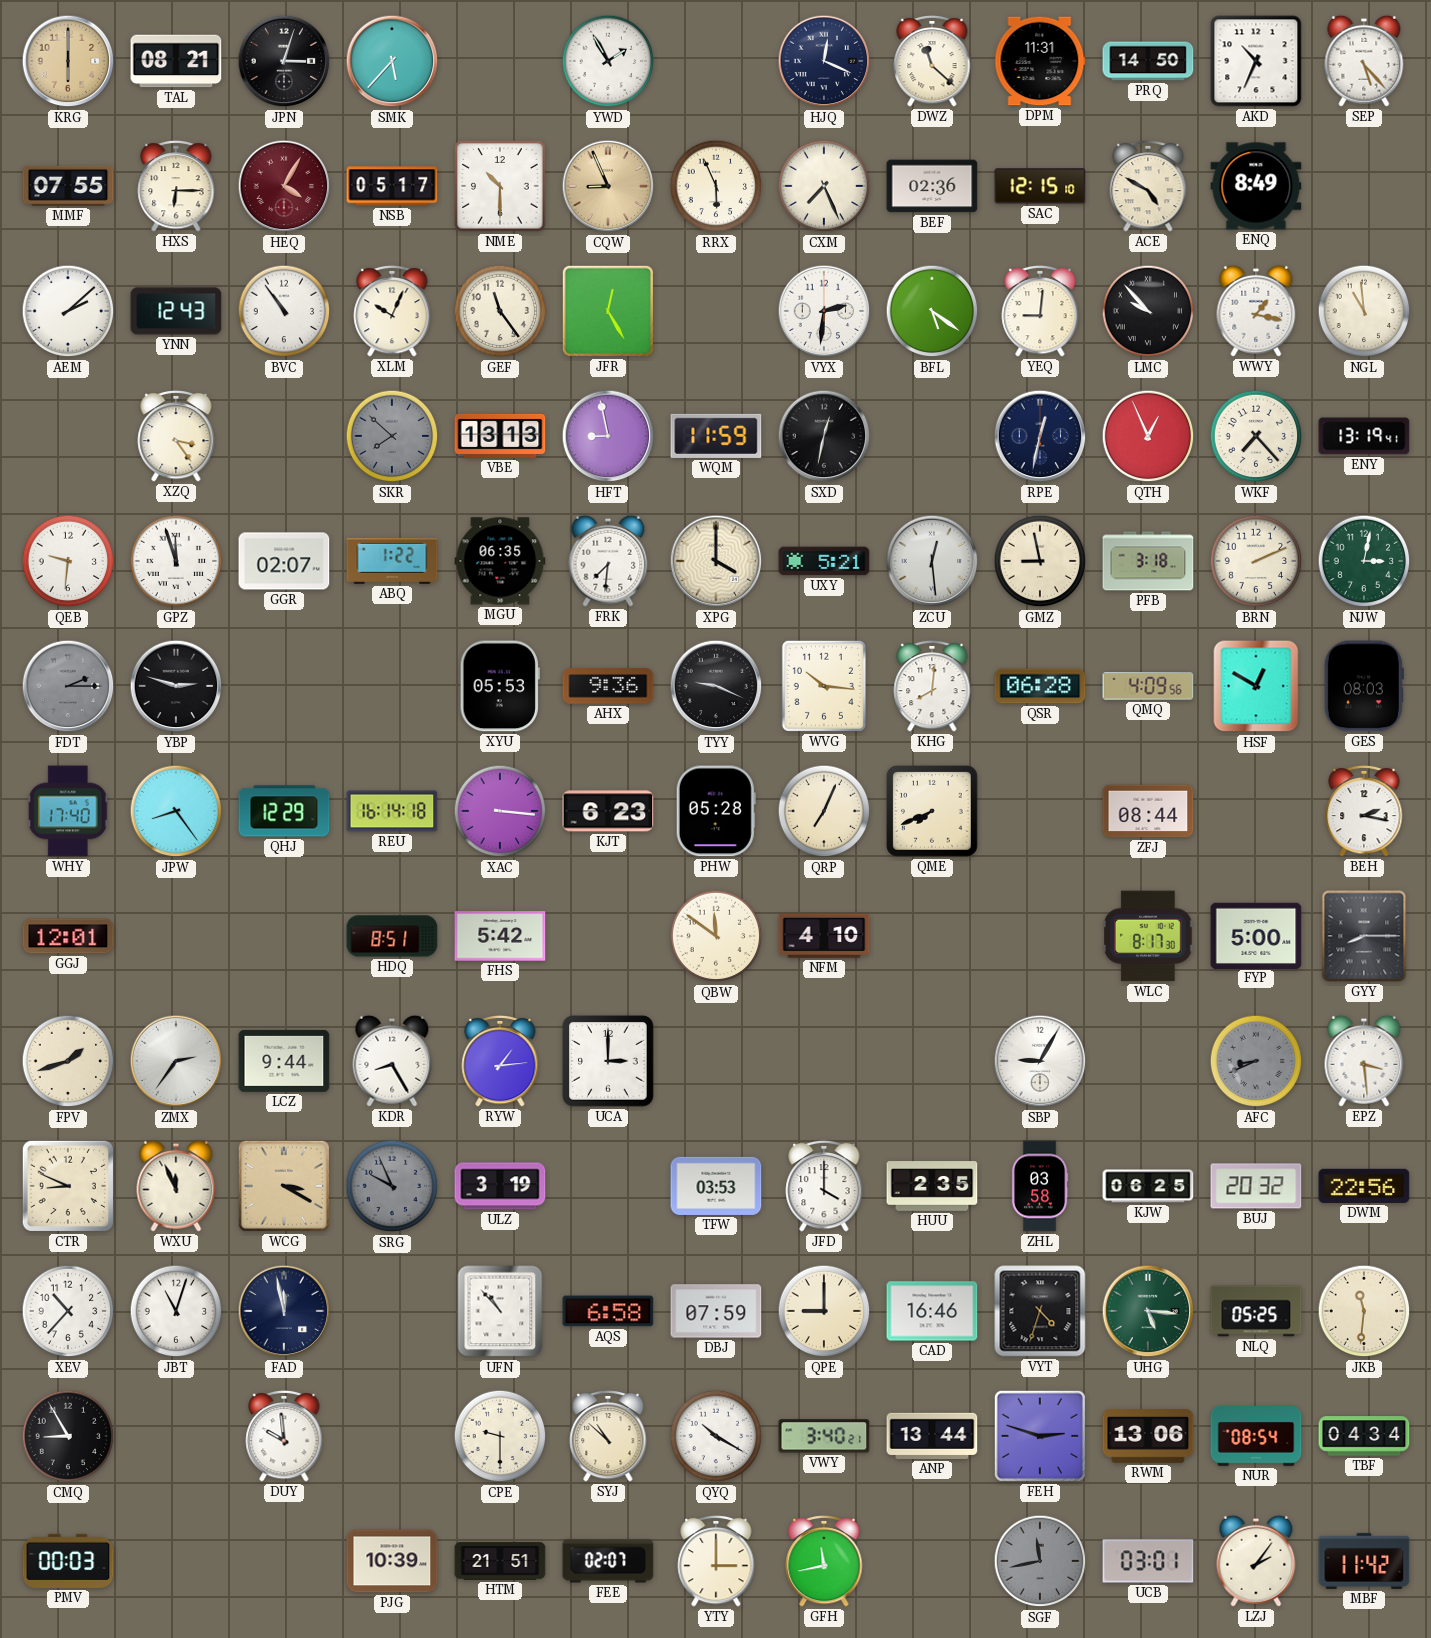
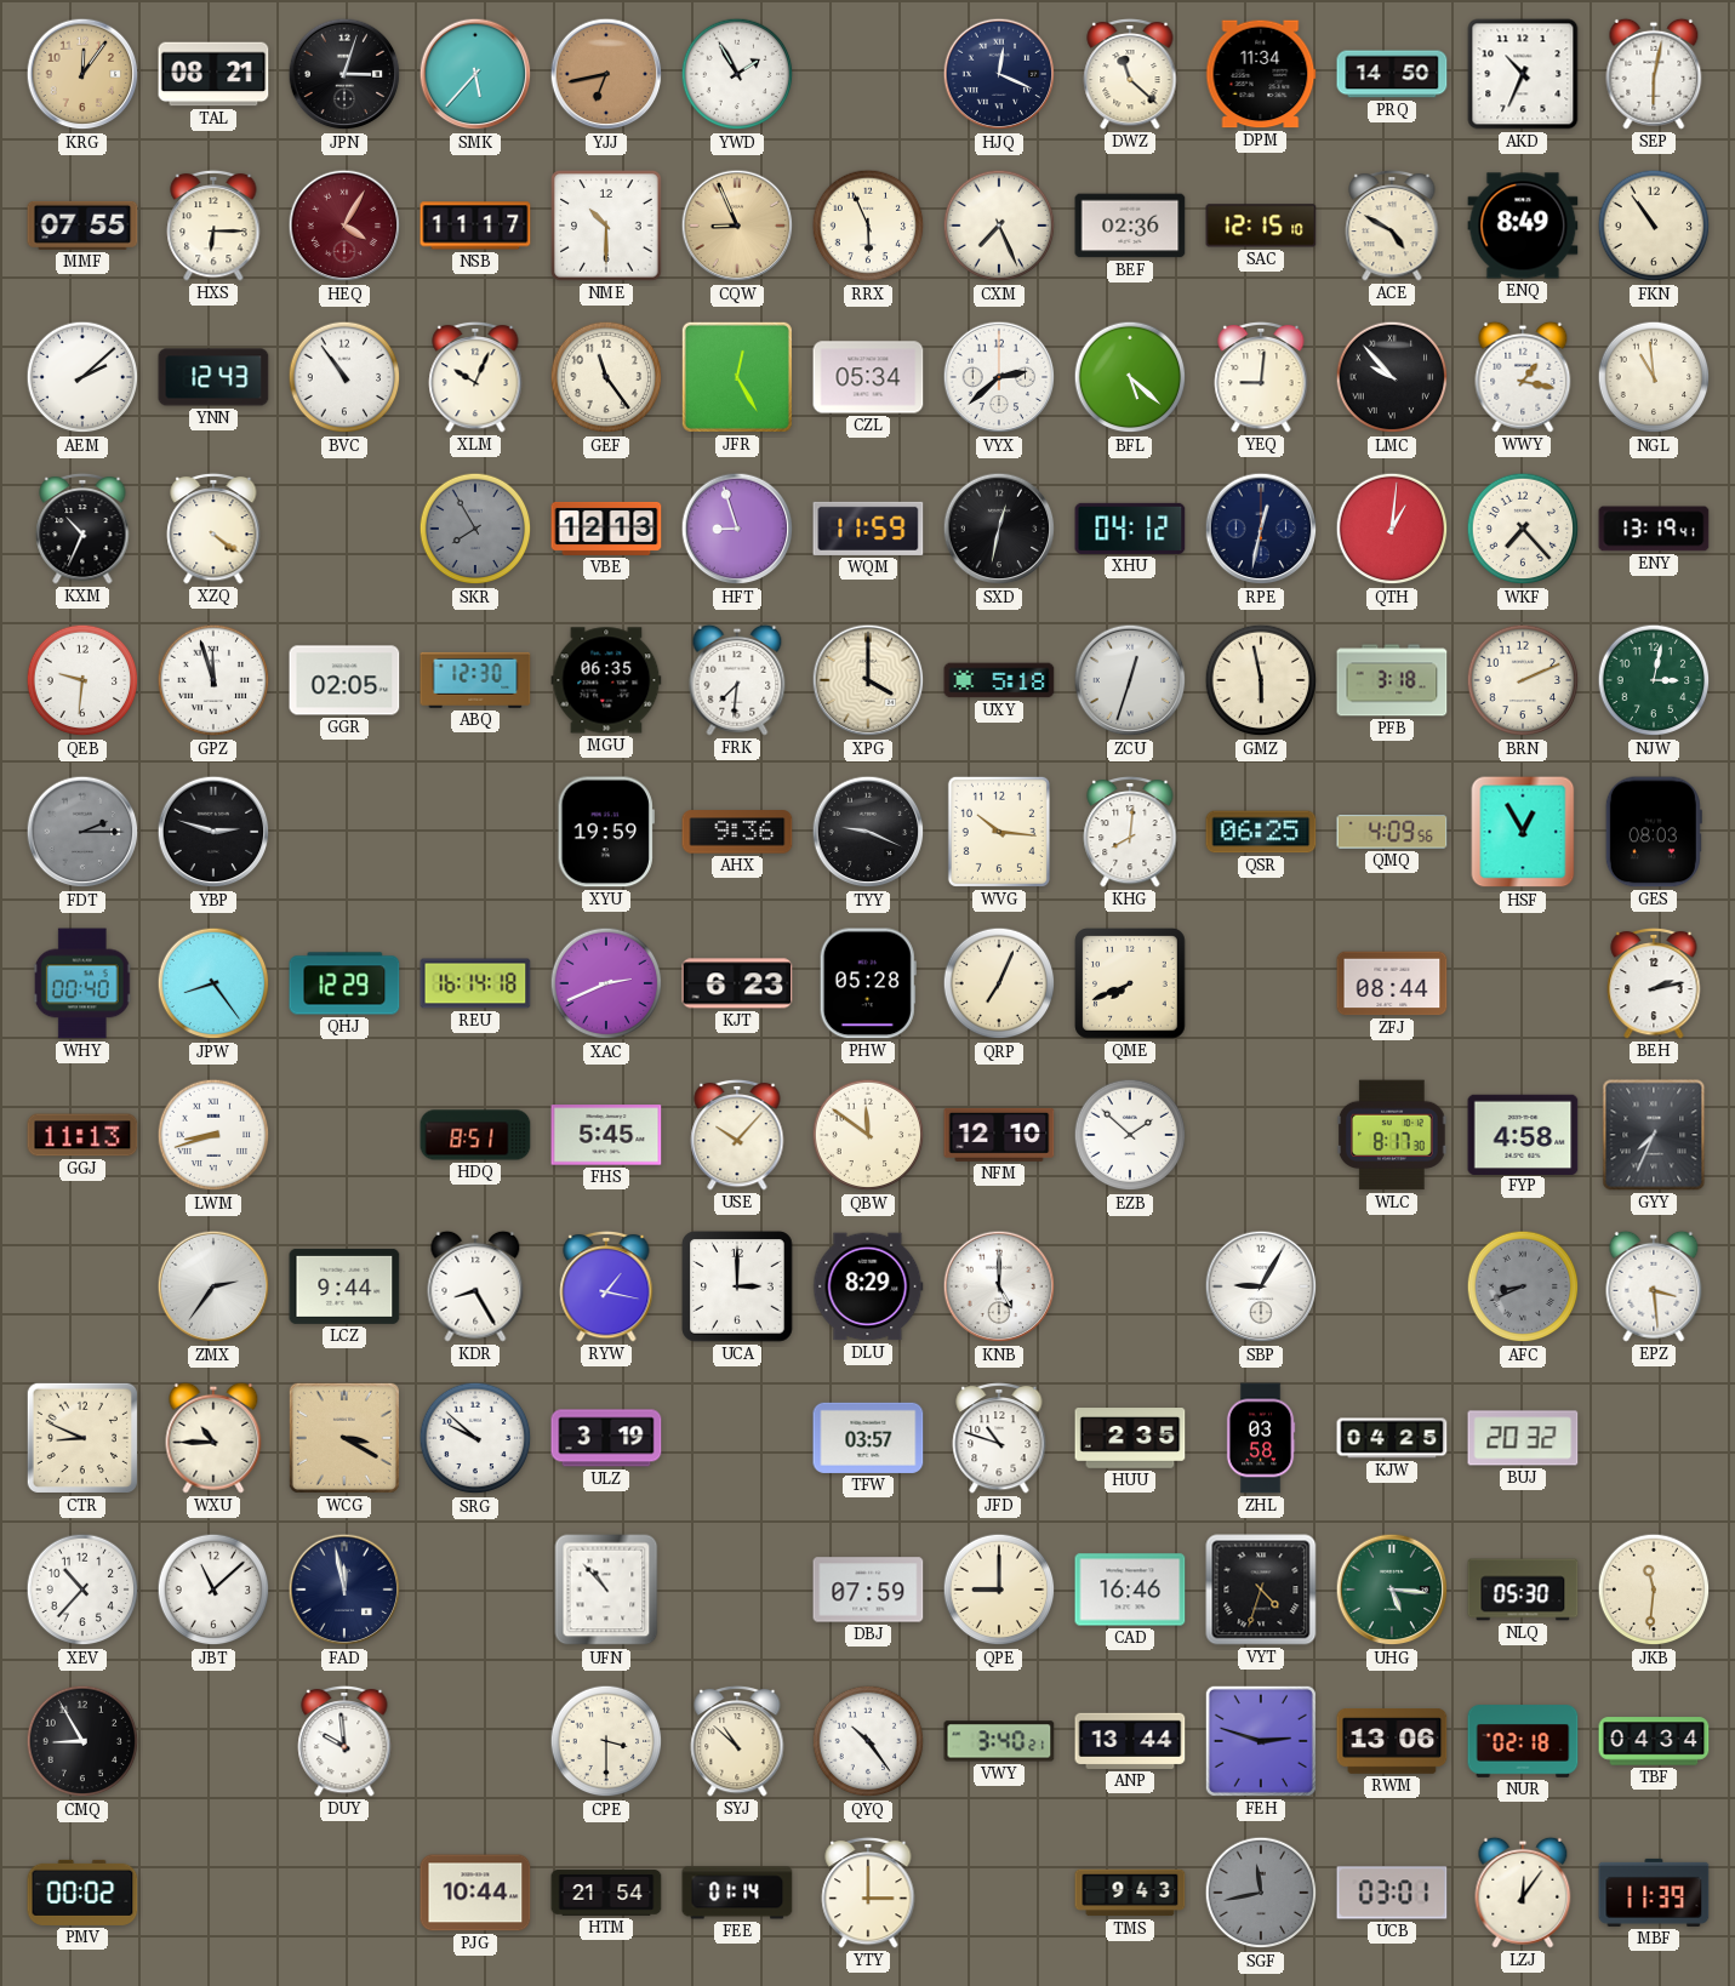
KRG: 6:00 -> 12:06
YJJ: none -> 6:43
DPM: 11:31 -> 11:34
SEP: 5:23 -> 6:02
NSB: 05:17 -> 11:17
FKN: none -> 10:54
CZL: none -> 05:34
VYX: 2:31 -> 2:38
BFL: 5:21 -> 5:22
KXM: none -> 10:34
XZQ: 3:24 -> 4:21
SKR: 7:52 -> 7:55
VBE: 13:13 -> 12:13
HFT: 8:58 -> 8:57
XHU: none -> 04:12
QTH: 12:56 -> 1:01
GGR: 02:07 -> 02:05
ABQ: 1:22 -> 12:30
UXY: 5:21 -> 5:18
ZCU: 12:29 -> 12:33
GMZ: 8:58 -> 5:58
XYU: 05:53 -> 19:59
QSR: 06:28 -> 06:25
HSF: 12:50 -> 12:55
WHY: 17:40 -> 00:40
XAC: 3:16 -> 2:41
BEH: 2:17 -> 2:13
GGJ: 12:01 -> 11:13
LWM: none -> 8:42
FHS: 5:42 -> 5:45
USE: none -> 10:07
NFM: 4:10 -> 12:10
EZB: none -> 1:52
FYP: 5:00 -> 4:58
GYY: 8:15 -> 7:34
FPV: 1:42 -> none
RYW: 1:14 -> 1:17
DLU: none -> 8:29
KNB: none -> 5:00
WXU: 11:56 -> 10:45
SRG: 9:56 -> 9:52
SRG dial: grey -> white
TFW: 03:53 -> 03:57
JFD: 4:00 -> 10:48
KJW: 06:25 -> 04:25
DWM: 22:56 -> none
JBT: 11:03 -> 11:08
AQS: 6:58 -> none
NLQ: 05:25 -> 05:30
CPE: 9:30 -> 3:30
QYQ: 10:20 -> 10:24
NUR: 08:54 -> 02:18
PMV: 00:03 -> 00:02
PJG: 10:39 -> 10:44
HTM: 21:51 -> 21:54
FEE: 02:07 -> 01:14
GFH: 11:43 -> none
TMS: none -> 9:43
LZJ: 2:06 -> 12:06
MBF: 11:42 -> 11:39
